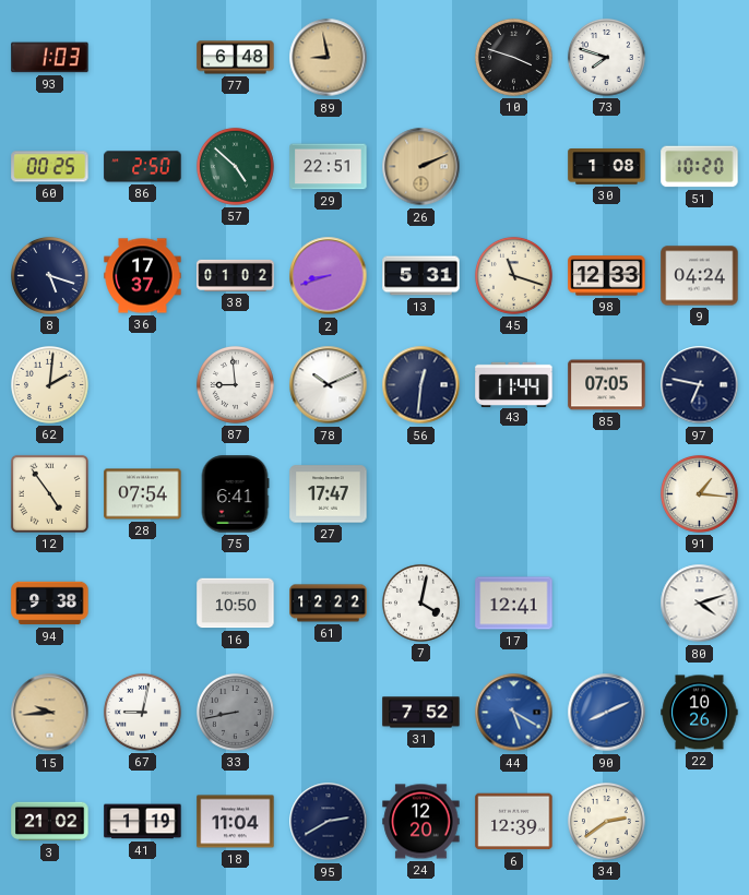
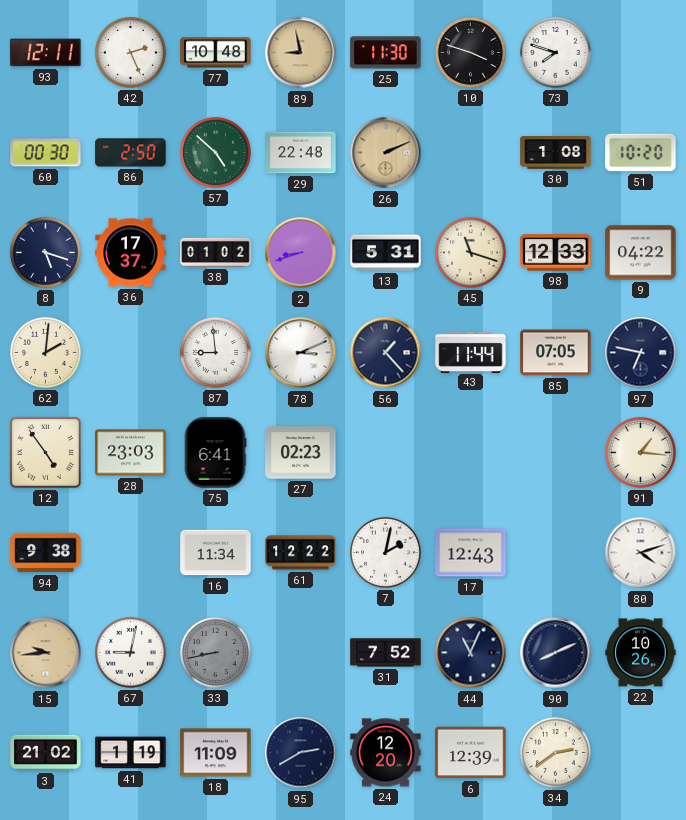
93: 1:03 -> 12:11
42: none -> 2:26
77: 6:48 -> 10:48
25: none -> 11:30
60: 00:25 -> 00:30
29: 22:51 -> 22:48
9: 04:24 -> 04:22
78: 10:11 -> 3:11
56: 12:31 -> 1:23
28: 07:54 -> 23:03
27: 17:47 -> 02:23
16: 10:50 -> 11:34
7: 4:02 -> 2:02
17: 12:41 -> 12:43
44: 5:20 -> 11:04
44 dial: blue -> navy
90 dial: blue -> navy
18: 11:04 -> 11:09
